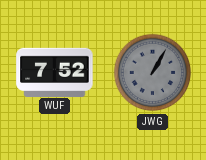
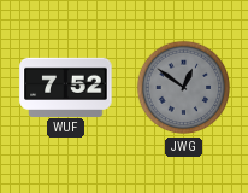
JWG: 1:05 -> 12:51
